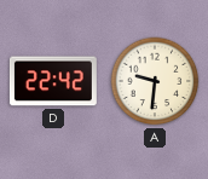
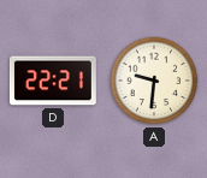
D: 22:42 -> 22:21
